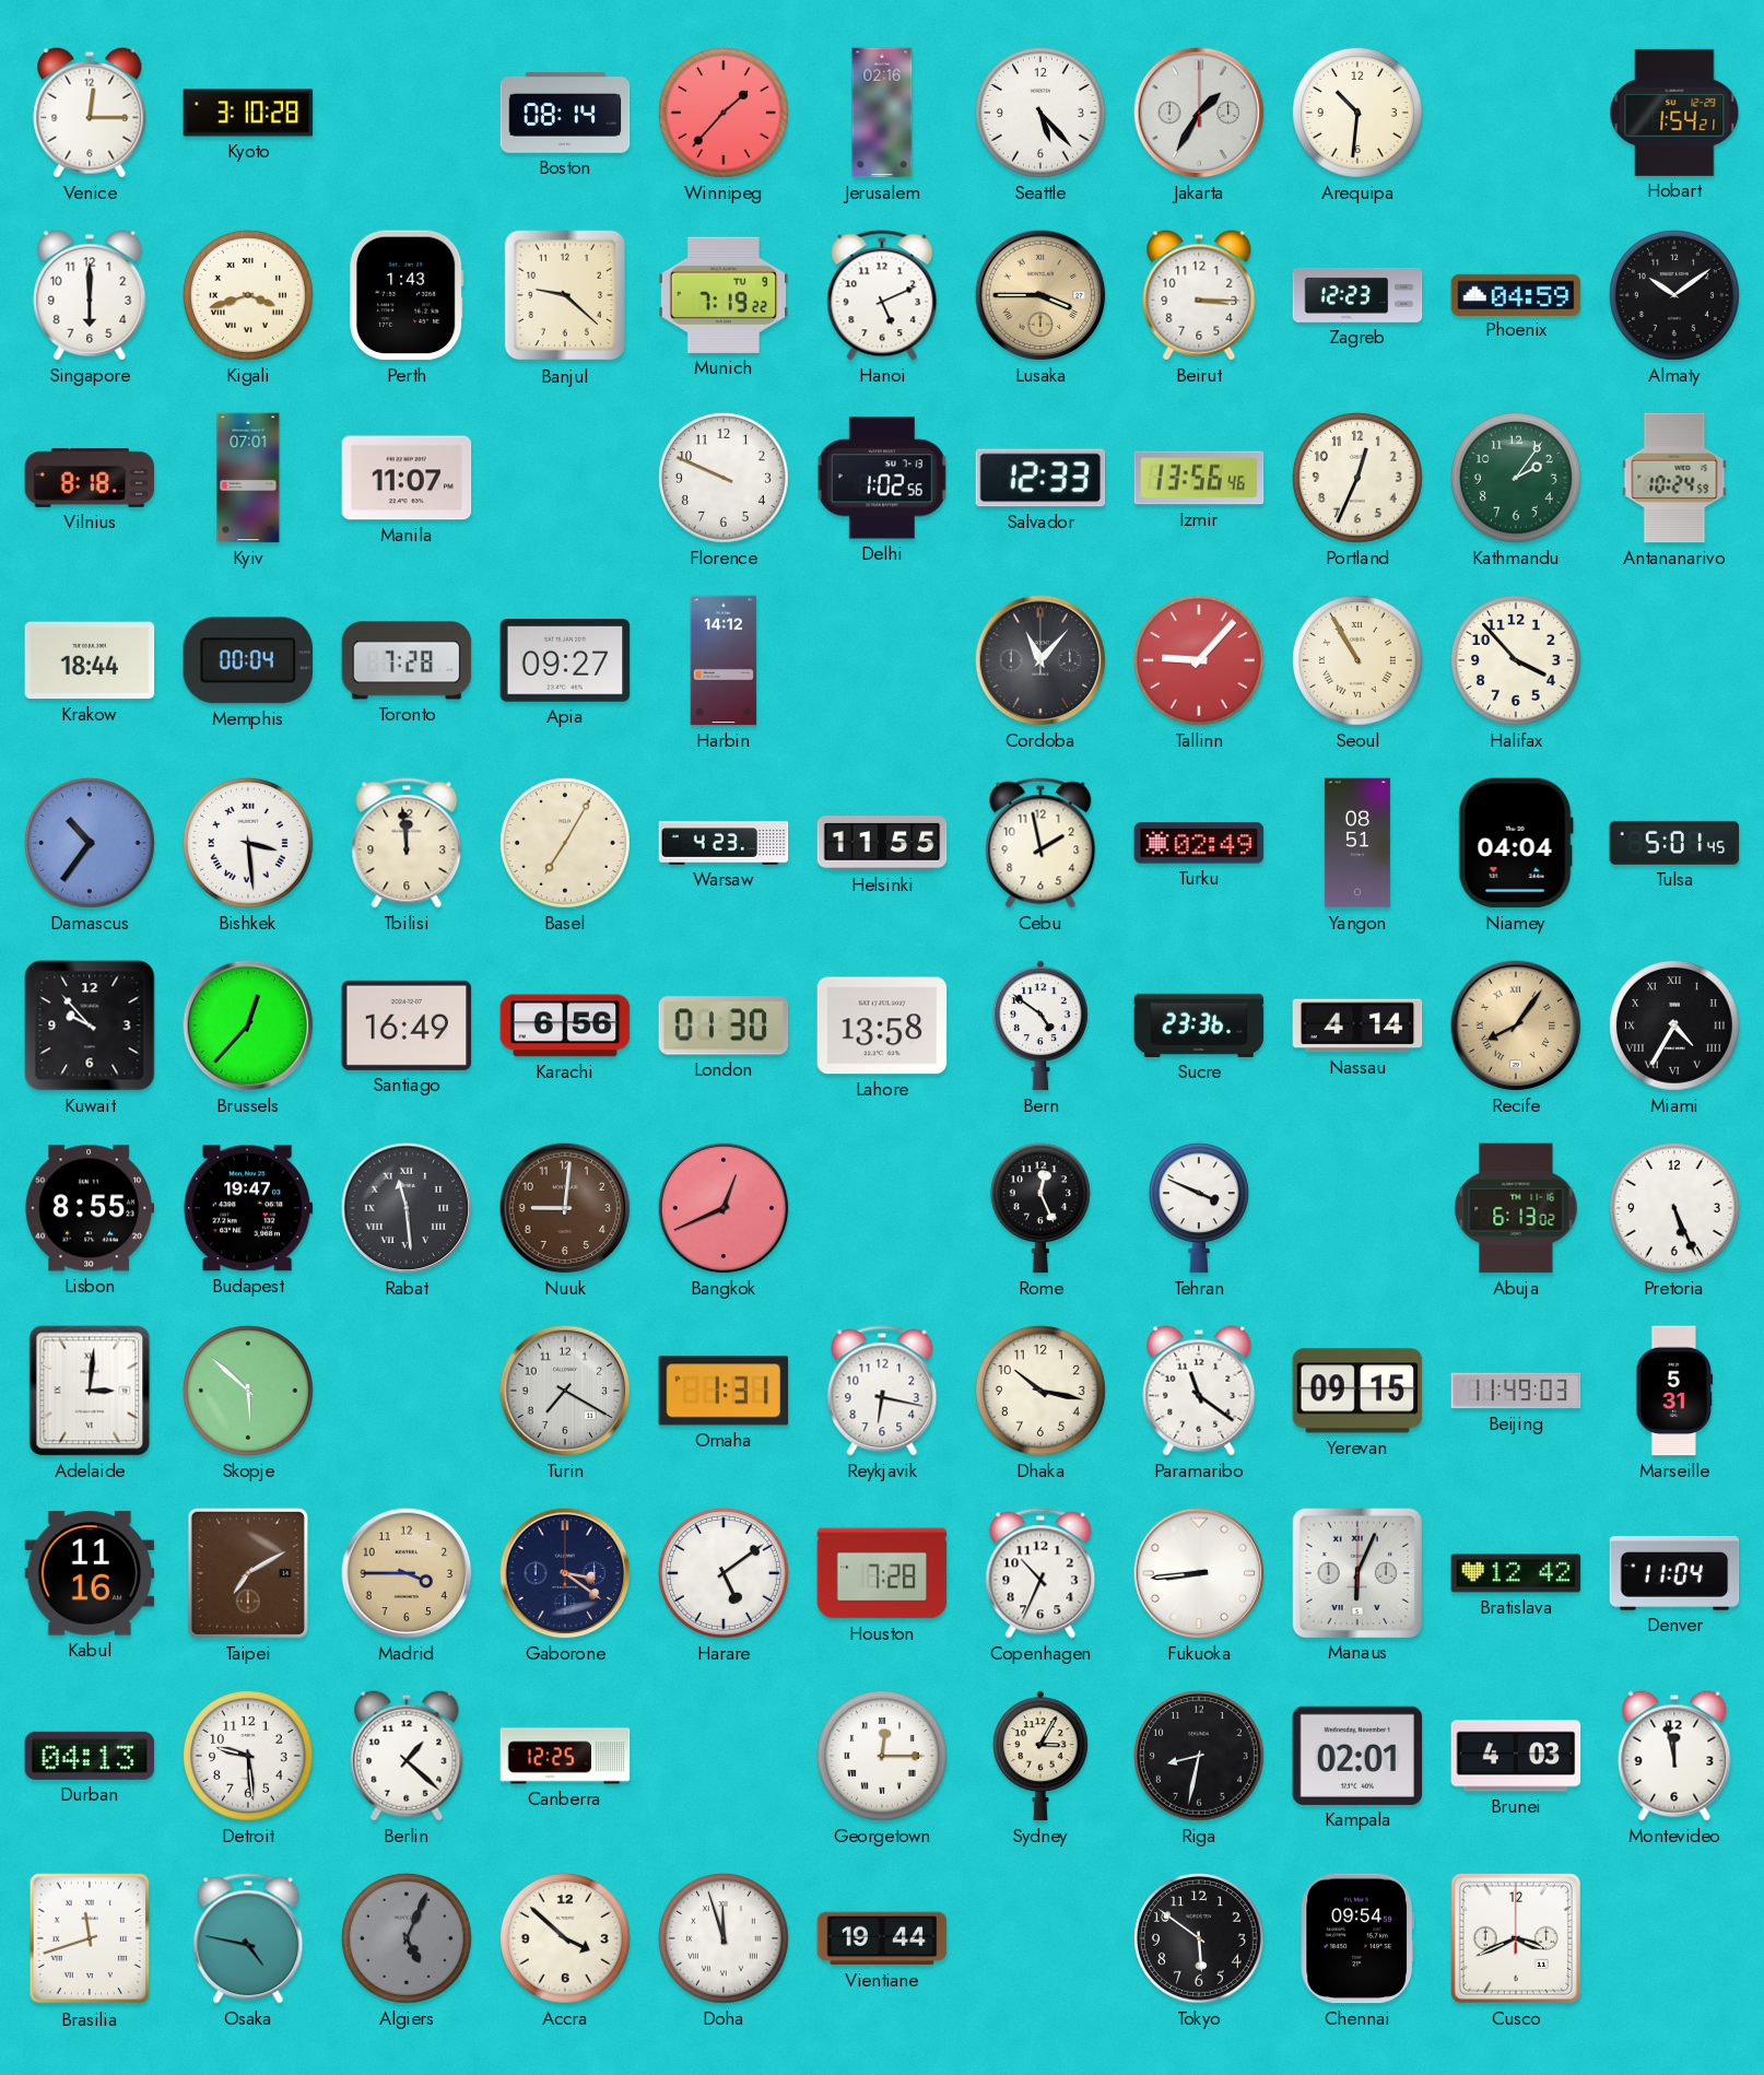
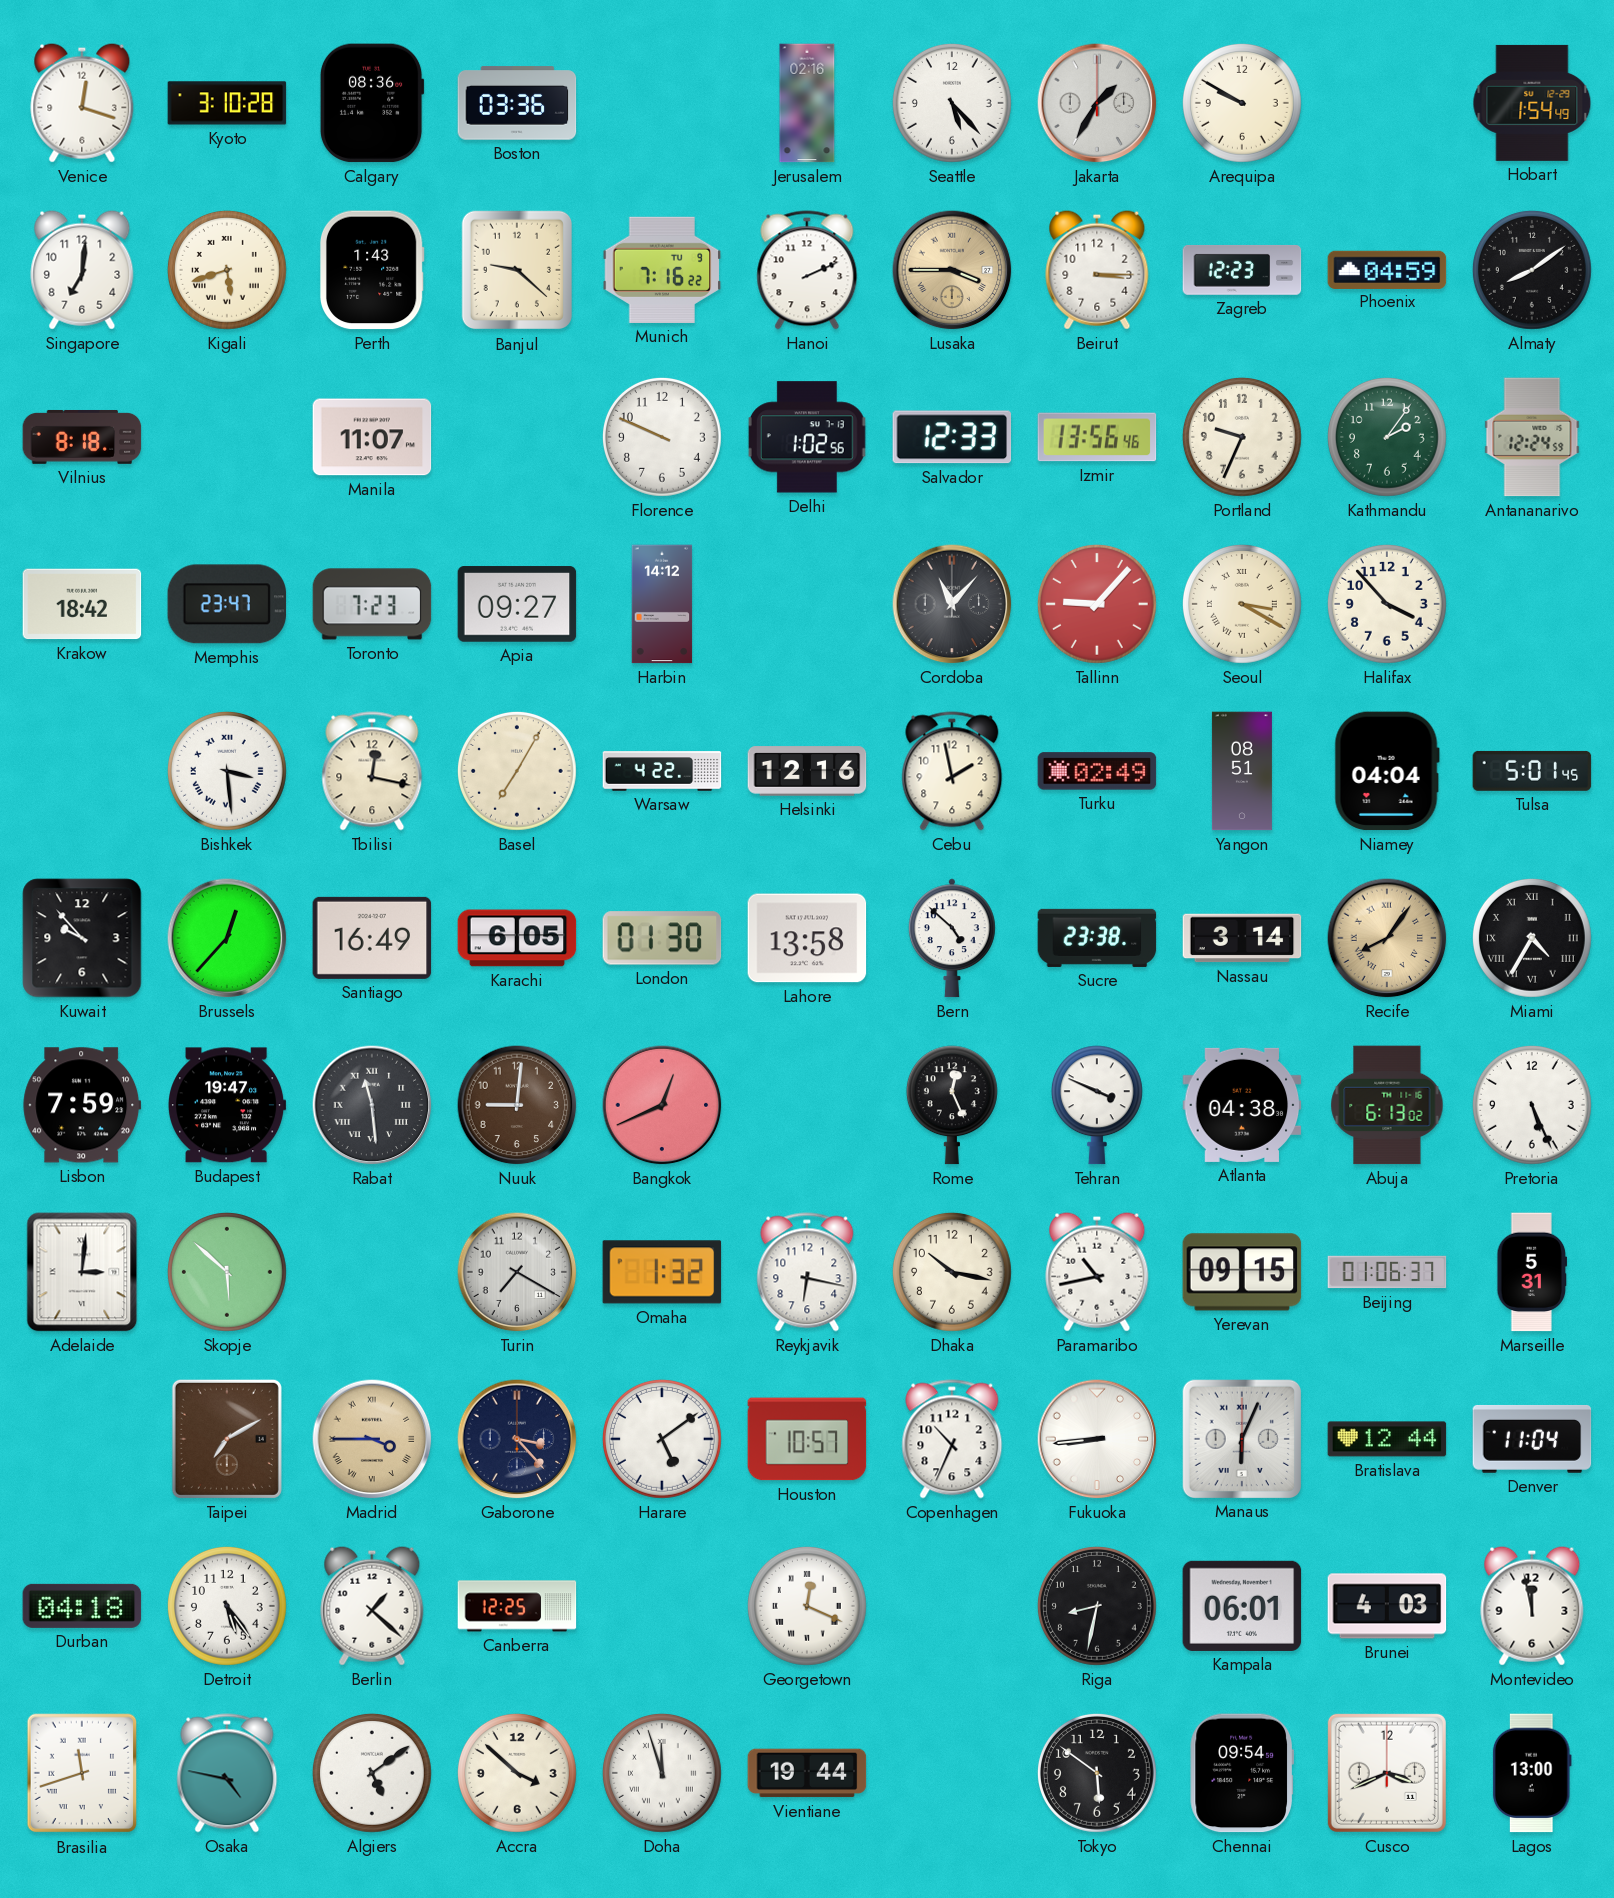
Venice: 12:15 -> 12:18
Calgary: none -> 08:36
Boston: 08:14 -> 03:36
Winnipeg: 1:37 -> none
Arequipa: 10:31 -> 9:50
Hobart: 1:54:21 -> 1:54:49
Singapore: 6:00 -> 7:01
Kigali: 3:42 -> 5:42
Munich: 7:19 -> 7:16
Hanoi: 5:11 -> 2:11
Almaty: 10:09 -> 8:09
Kyiv: 07:01 -> none
Portland: 12:34 -> 9:34
Antananarivo: 10:24 -> 12:24
Krakow: 18:44 -> 18:42
Memphis: 00:04 -> 23:47
Toronto: 7:28 -> 7:23
Seoul: 10:55 -> 3:20
Damascus: 10:36 -> none
Tbilisi: 11:59 -> 12:17
Warsaw: 4:23 -> 4:22
Helsinki: 11:55 -> 12:16
Karachi: 6:56 -> 6:05
Bern: 4:51 -> 4:52
Sucre: 23:36 -> 23:38
Nassau: 4:14 -> 3:14
Lisbon: 8:55 -> 7:59
Atlanta: none -> 04:38
Omaha: 1:31 -> 1:32
Paramaribo: 11:21 -> 10:43
Beijing: 11:49 -> 01:06
Kabul: 11:16 -> none
Madrid numerals: Arabic -> Roman
Gaborone: 3:21 -> 3:23
Houston: 7:28 -> 10:57
Bratislava: 12:42 -> 12:44
Durban: 04:13 -> 04:18
Detroit: 9:29 -> 5:24
Georgetown: 12:15 -> 12:19
Sydney: 3:05 -> none
Kampala: 02:01 -> 06:01
Algiers: 5:04 -> 5:09
Algiers dial: grey -> white
Lagos: none -> 13:00
